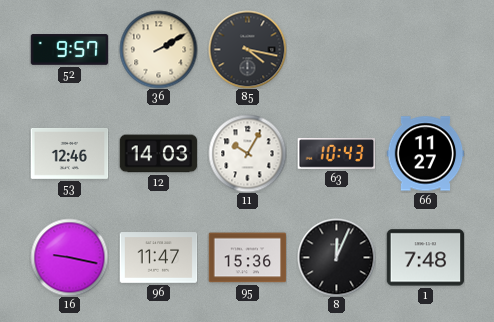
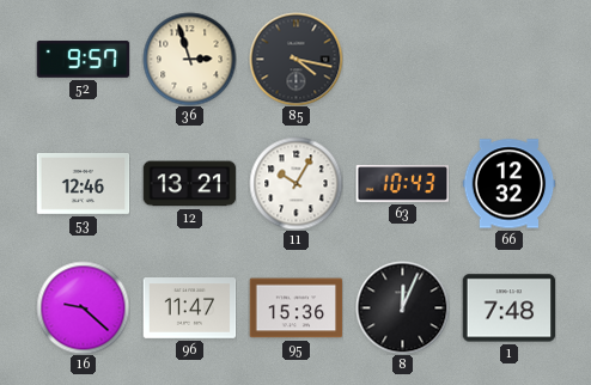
36: 2:10 -> 2:57
12: 14:03 -> 13:21
66: 11:27 -> 12:32
16: 9:17 -> 9:22
